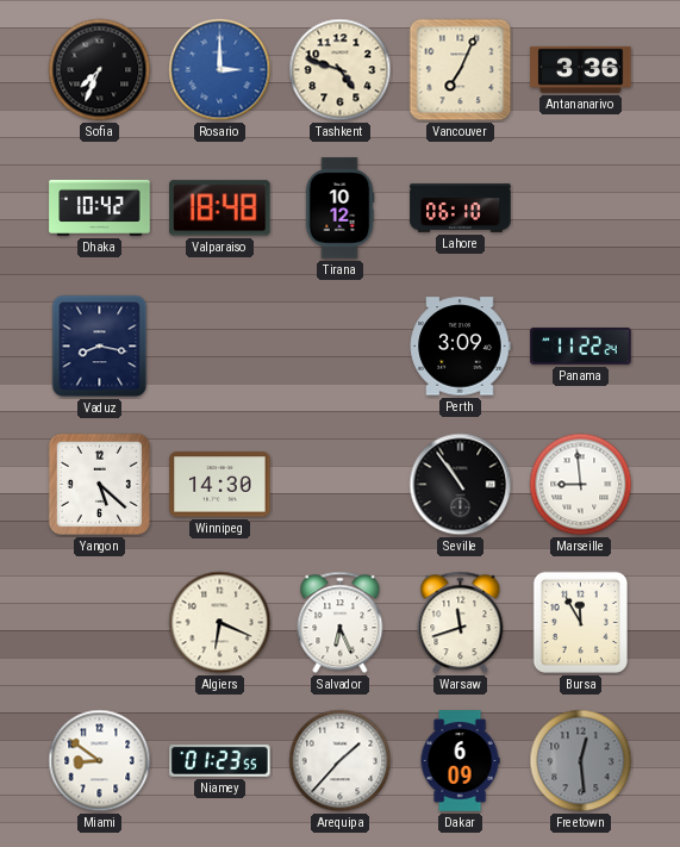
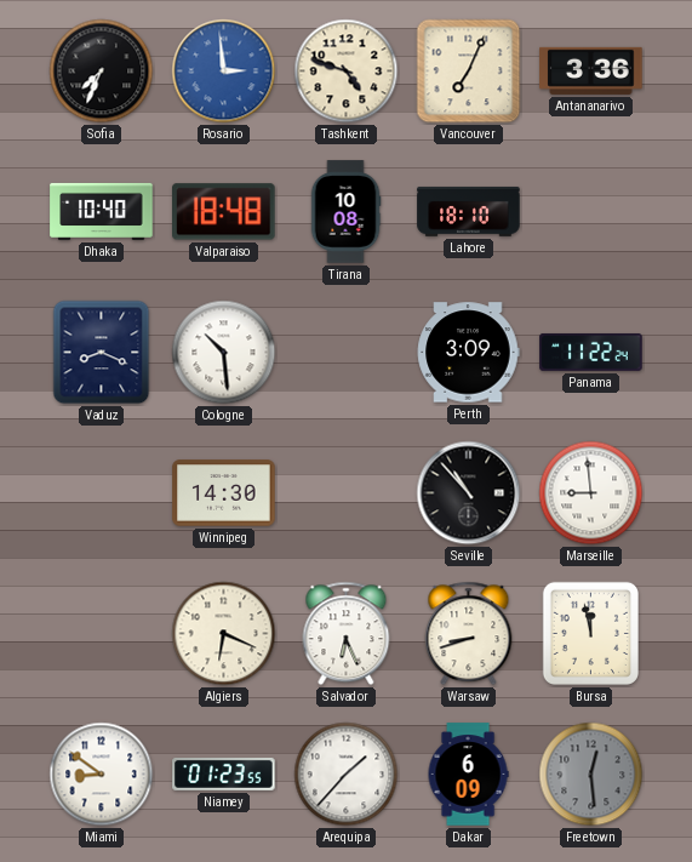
Rosario: 3:00 -> 2:59
Dhaka: 10:42 -> 10:40
Tirana: 10:12 -> 10:08
Lahore: 06:10 -> 18:10
Vaduz: 8:17 -> 8:19
Cologne: none -> 10:29
Yangon: 5:22 -> none
Seville: 10:54 -> 10:53
Warsaw: 11:42 -> 8:42
Bursa: 11:55 -> 11:58
